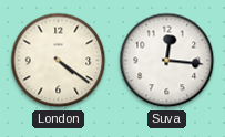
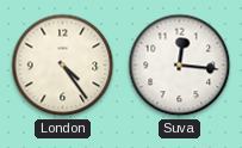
London: 4:21 -> 4:24
